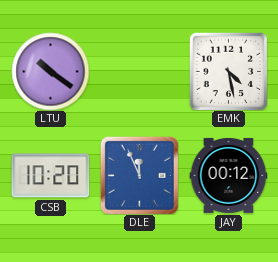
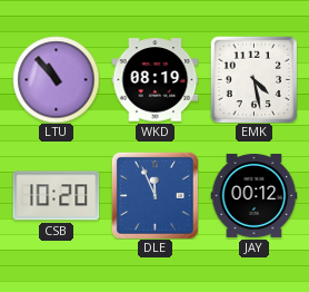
LTU: 10:21 -> 10:53
WKD: none -> 08:19
